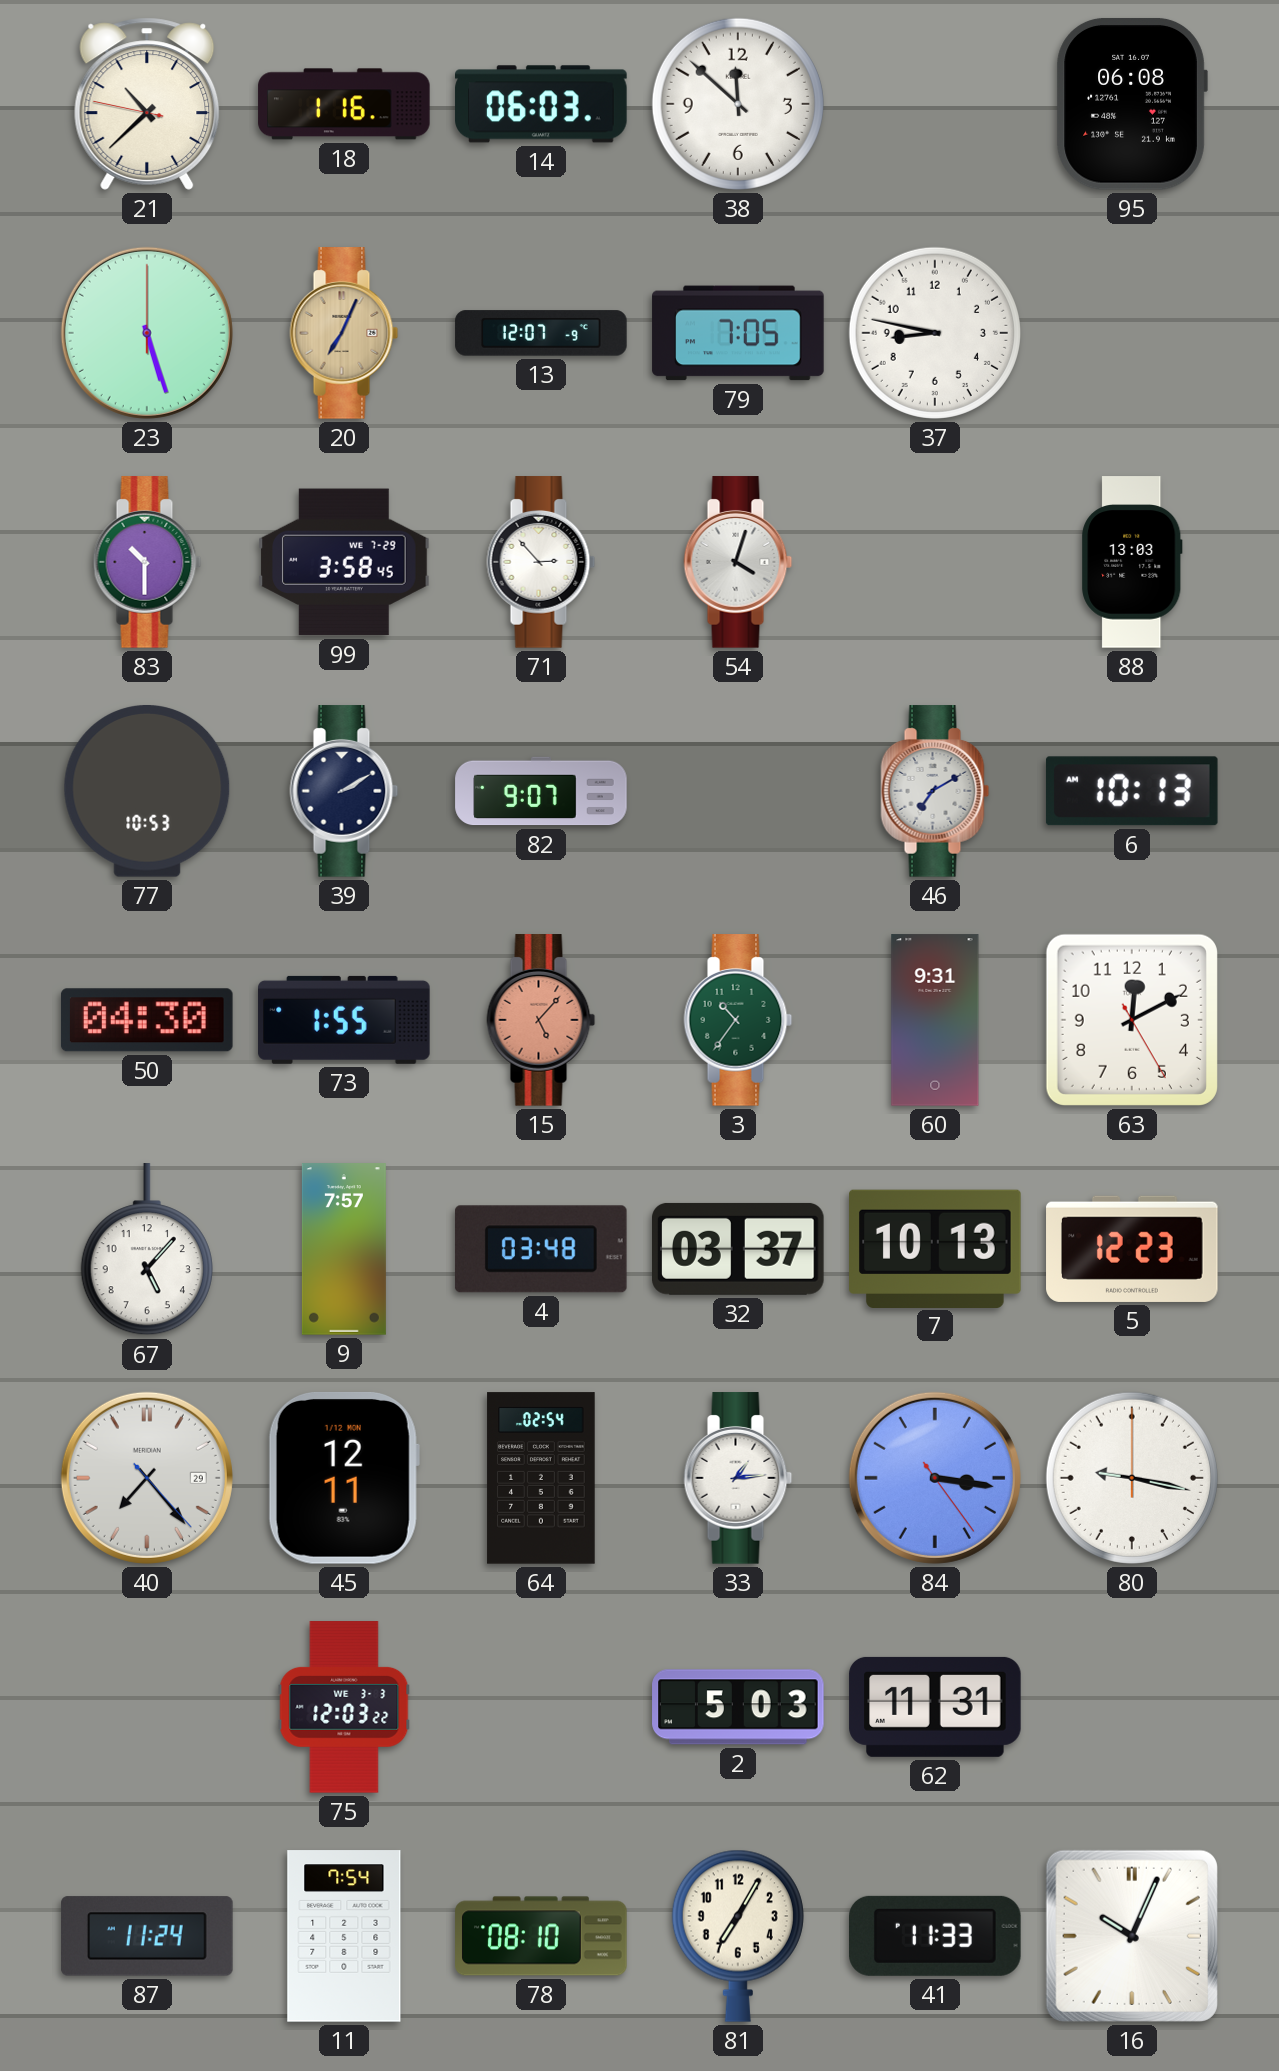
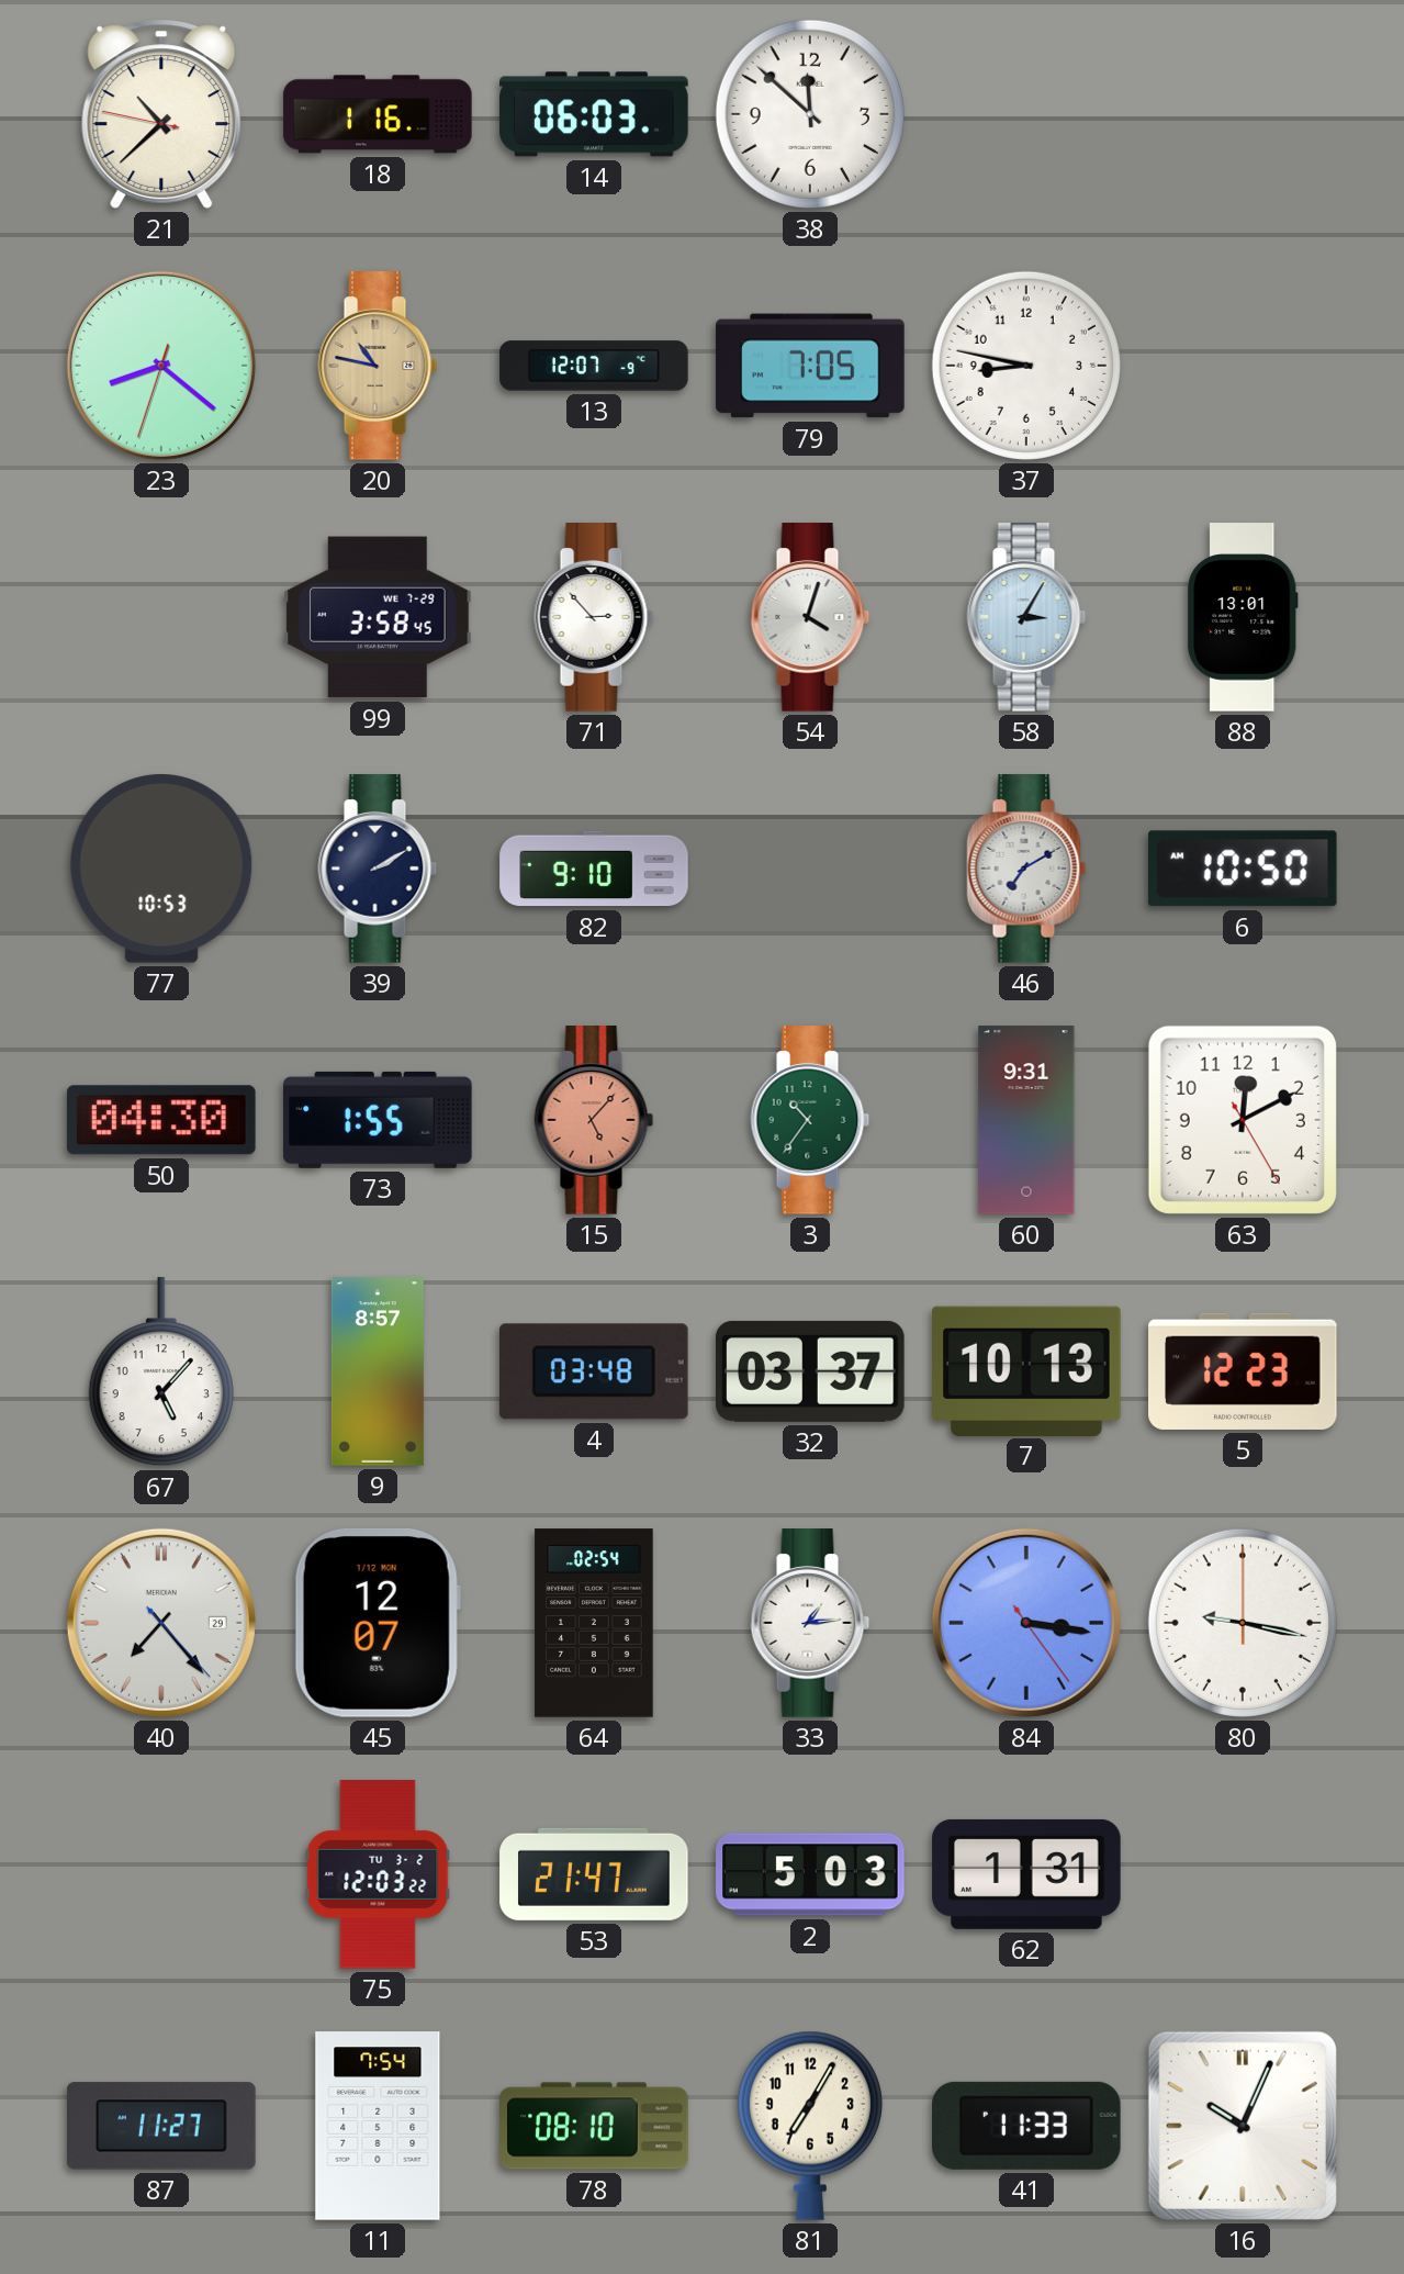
95: 06:08 -> none
23: 5:27 -> 8:21
20: 7:04 -> 10:47
83: 10:30 -> none
58: none -> 3:05
88: 13:03 -> 13:01
82: 9:07 -> 9:10
6: 10:13 -> 10:50
9: 7:57 -> 8:57
45: 12:11 -> 12:07
75 date: WE 3-3 -> TU 3-2
53: none -> 21:47
62: 11:31 -> 1:31
87: 11:24 -> 11:27
